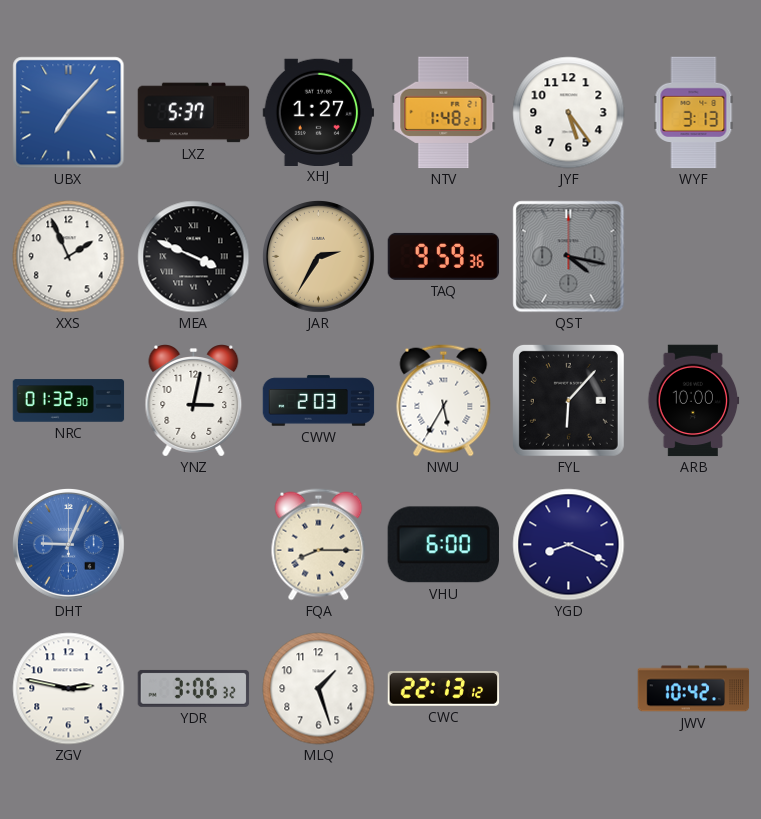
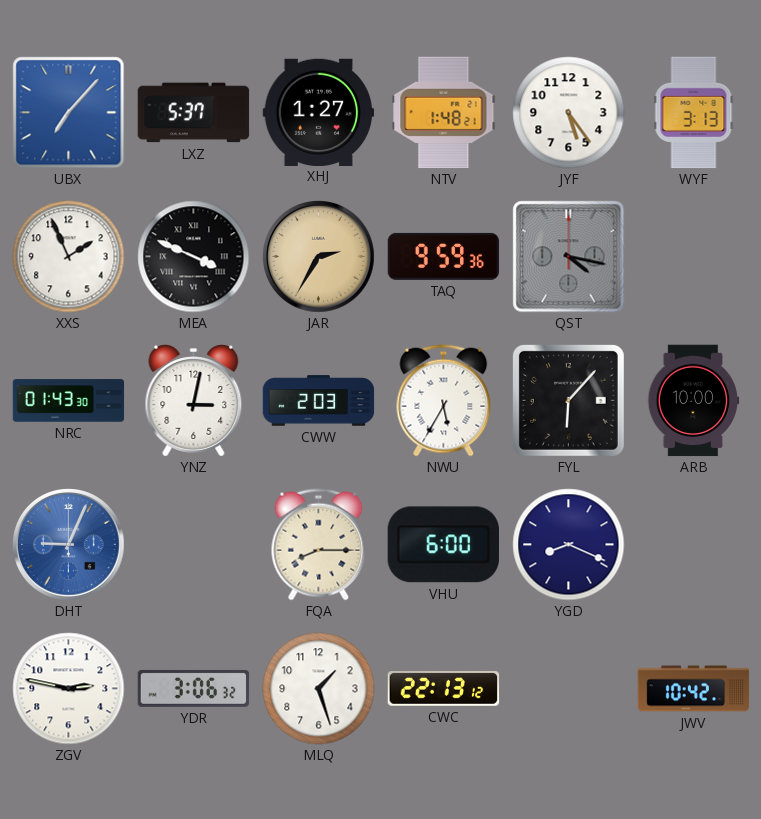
NRC: 01:32 -> 01:43
